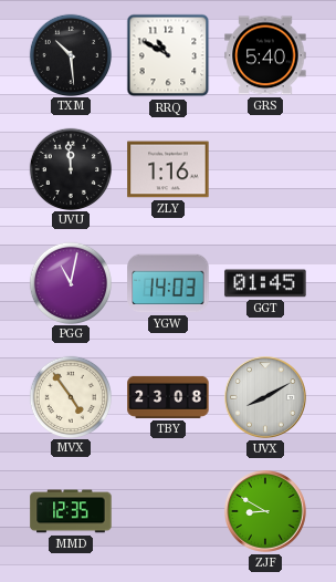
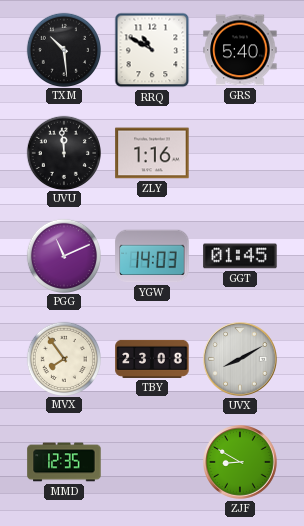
PGG: 11:02 -> 11:11
MVX: 4:54 -> 7:54
